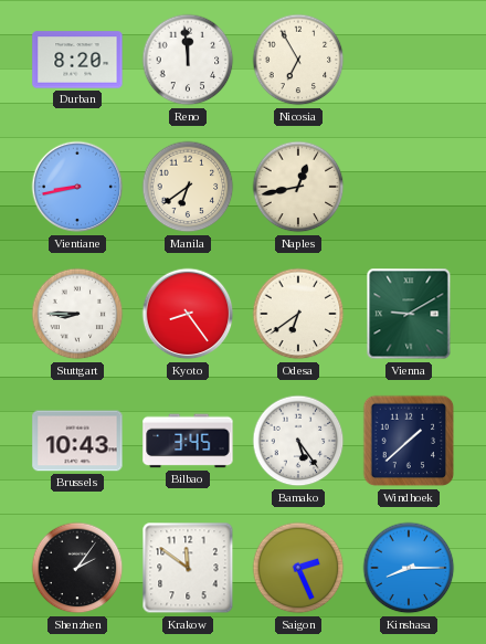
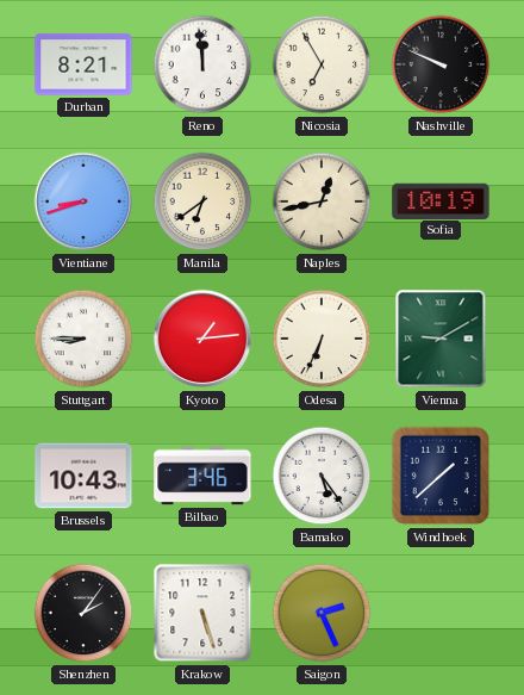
Durban: 8:20 -> 8:21
Nashville: none -> 9:49
Vientiane: 8:43 -> 8:42
Sofia: none -> 10:19
Kyoto: 8:24 -> 1:14
Odesa: 6:39 -> 6:34
Bilbao: 3:45 -> 3:46
Krakow: 11:51 -> 5:27
Kinshasa: 8:15 -> none
